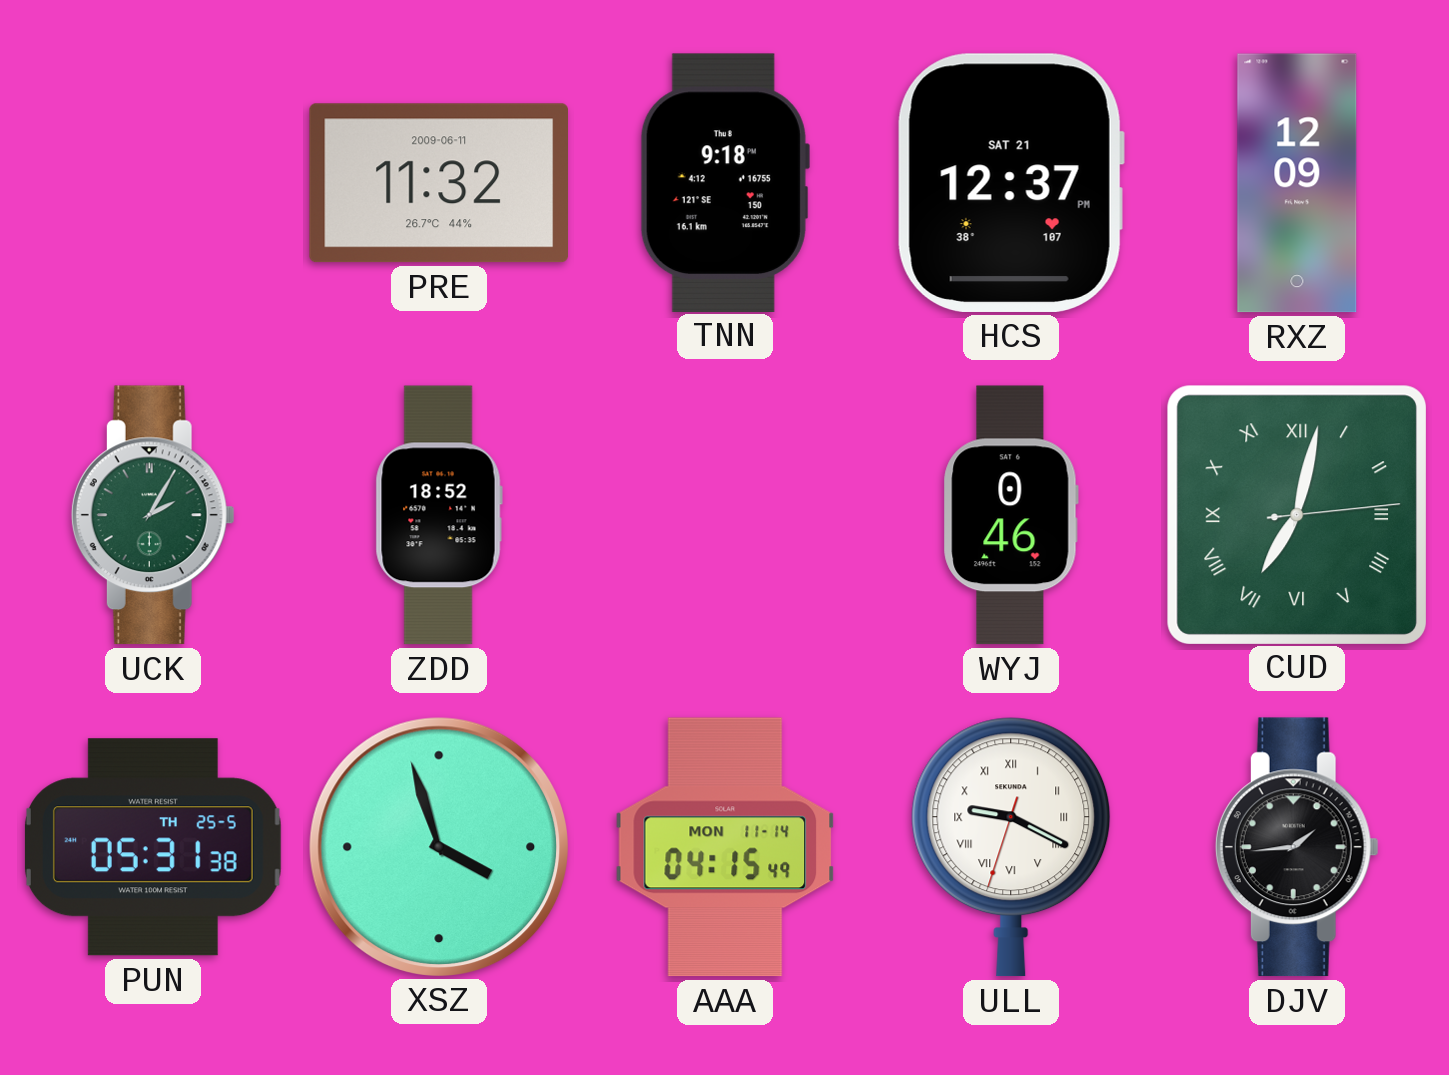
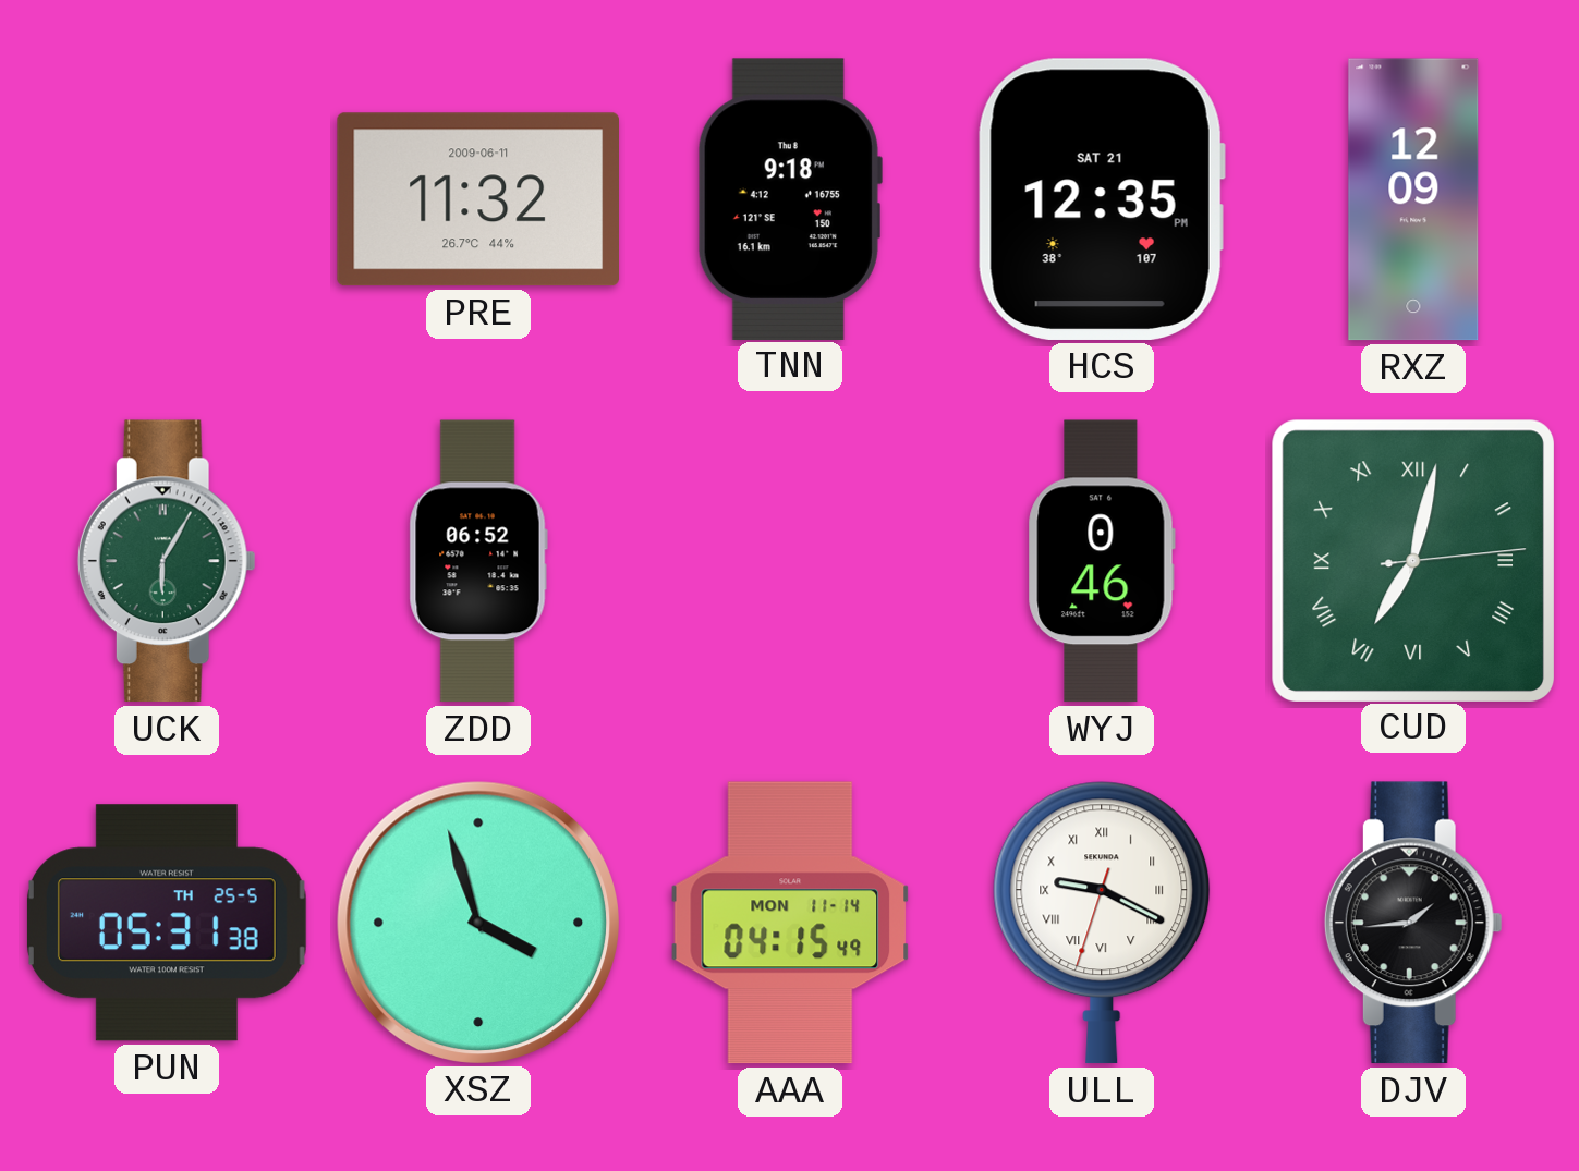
HCS: 12:37 -> 12:35
UCK: 2:05 -> 6:05
ZDD: 18:52 -> 06:52
